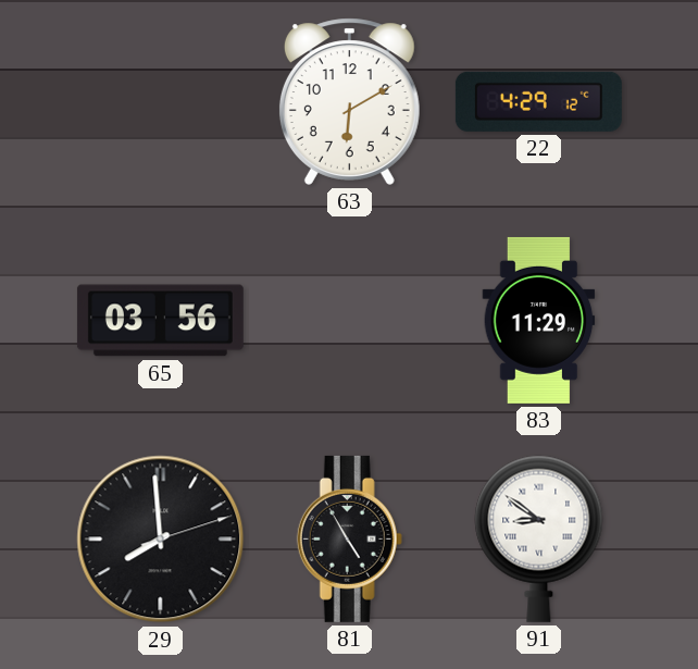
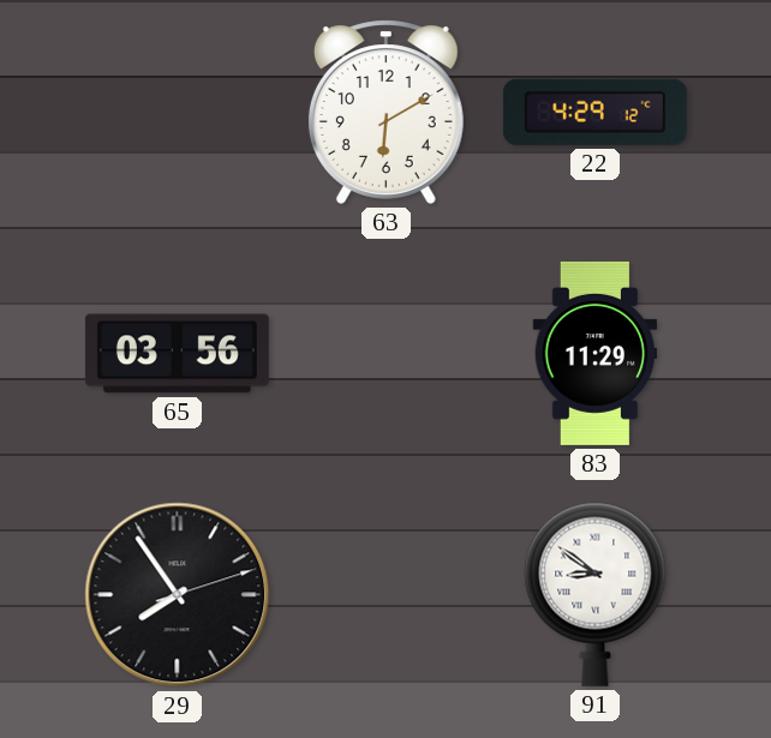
29: 7:59 -> 7:54
81: 4:55 -> none
